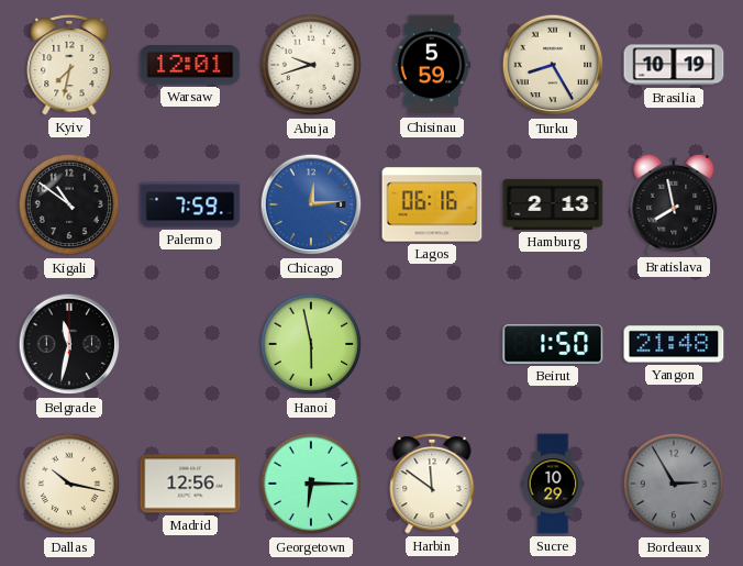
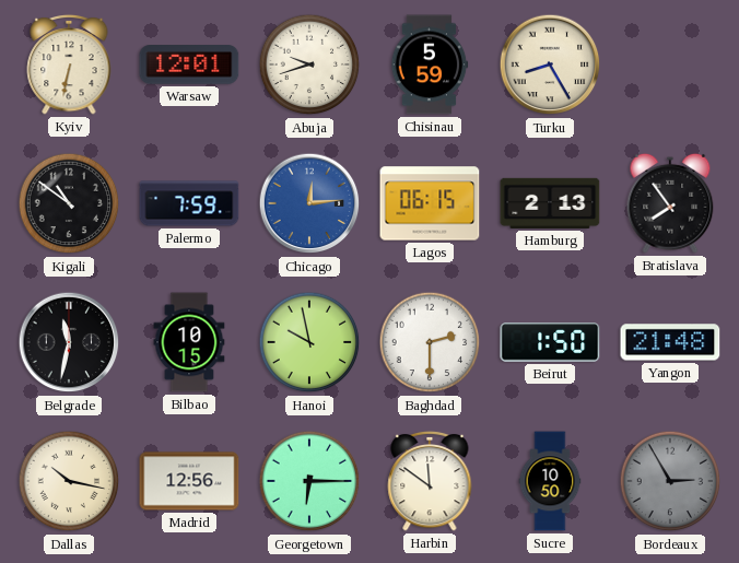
Kyiv: 7:32 -> 6:32
Brasilia: 10:19 -> none
Lagos: 06:16 -> 06:15
Bratislava: 7:58 -> 7:54
Bilbao: none -> 10:15
Hanoi: 5:58 -> 9:58
Baghdad: none -> 2:30
Sucre: 10:29 -> 10:50
